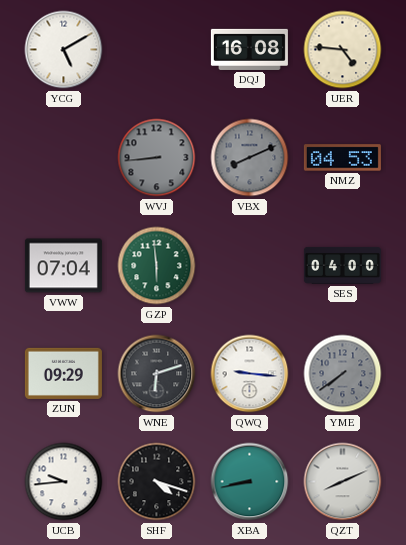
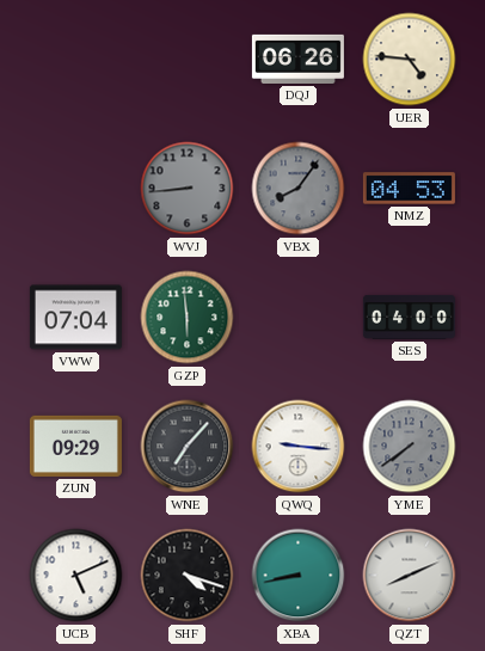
YCG: 5:10 -> none
DQJ: 16:08 -> 06:26
VBX: 8:11 -> 8:06
WNE: 6:12 -> 7:07
UCB: 9:44 -> 5:11
